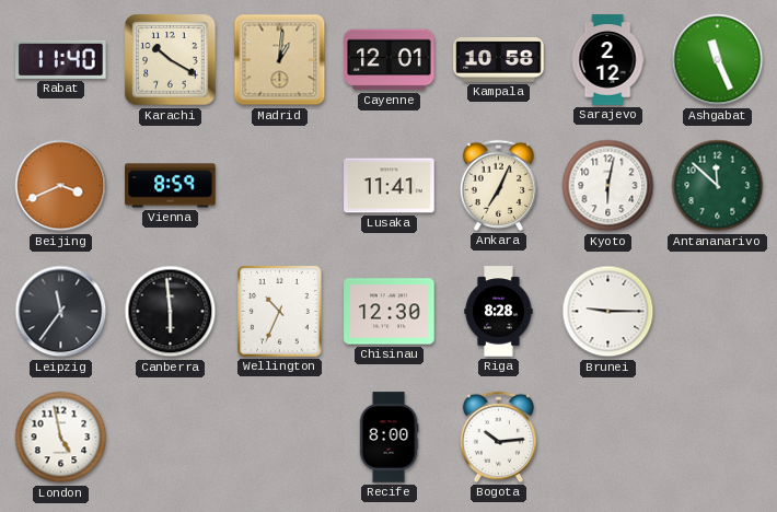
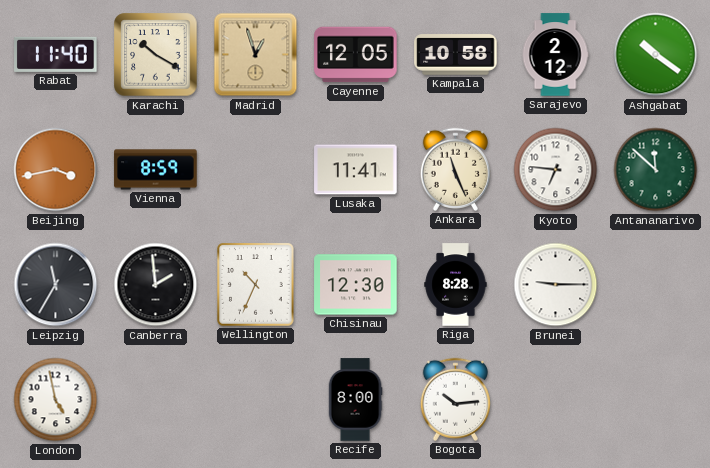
Madrid: 1:01 -> 12:57
Cayenne: 12:01 -> 12:05
Ashgabat: 11:26 -> 10:21
Beijing: 3:41 -> 3:43
Ankara: 7:04 -> 11:26
Kyoto: 6:02 -> 6:46
Leipzig: 11:36 -> 11:35
Canberra: 5:59 -> 1:59
